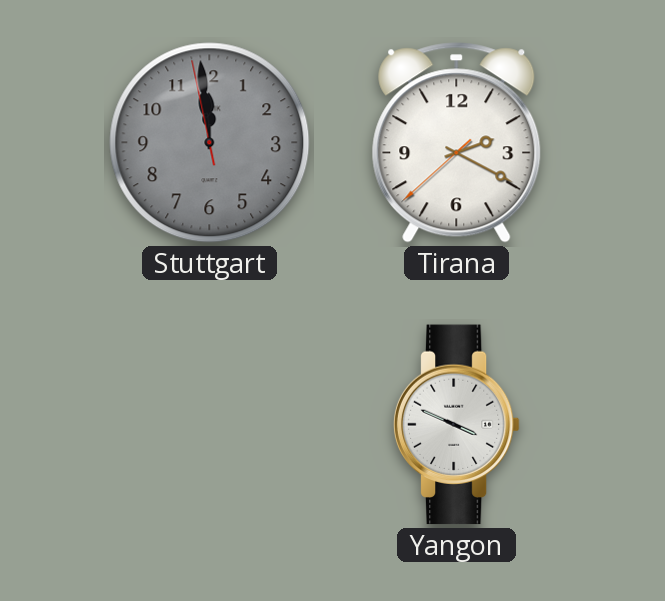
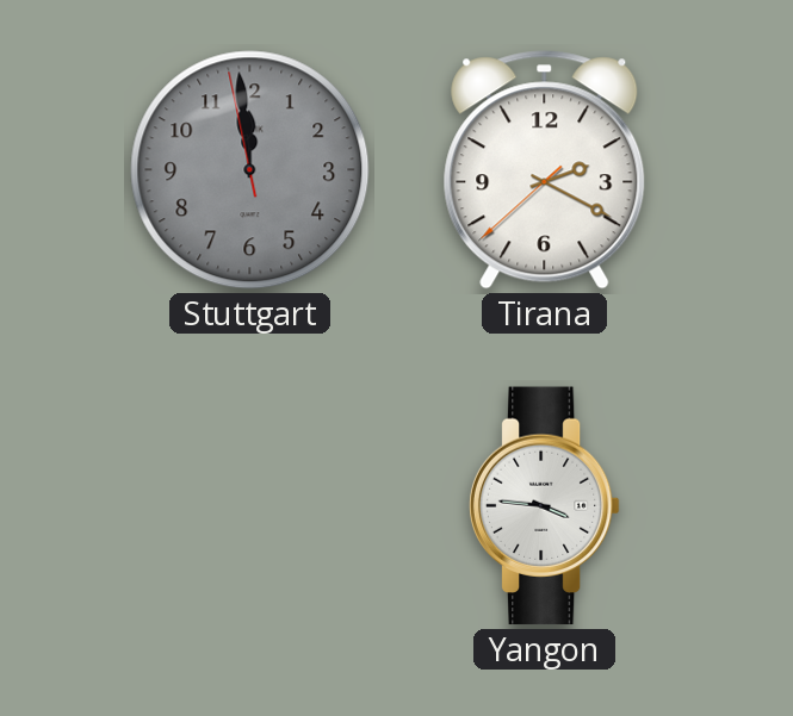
Yangon: 3:49 -> 3:46
